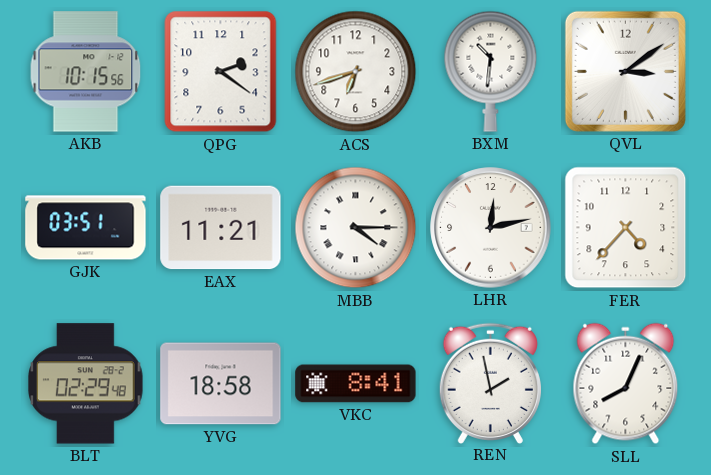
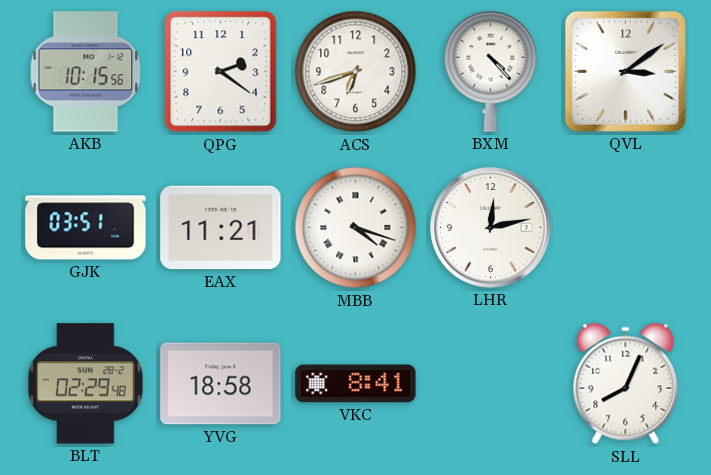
BXM: 10:31 -> 4:23
MBB: 4:15 -> 4:18
FER: 4:37 -> none
REN: 1:58 -> none
